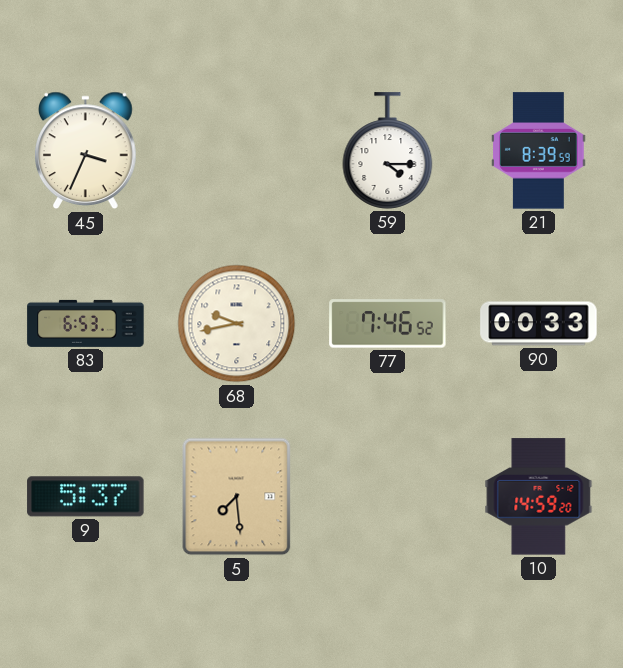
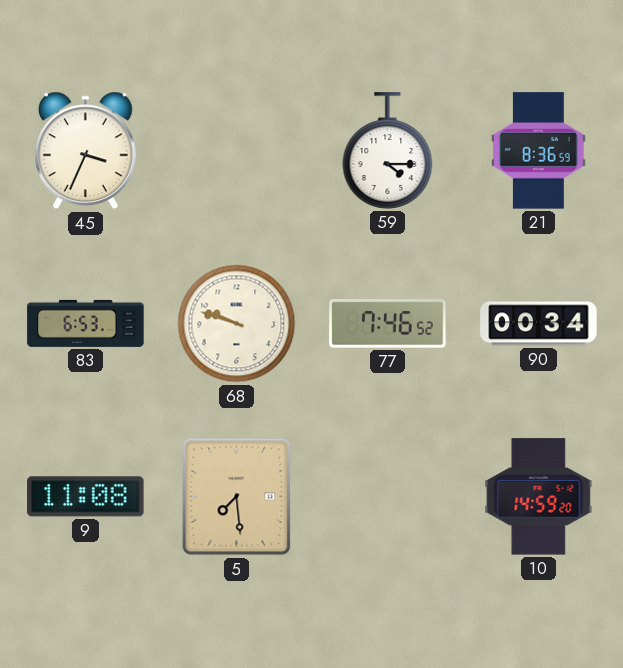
21: 8:39 -> 8:36
68: 9:43 -> 9:48
90: 00:33 -> 00:34
9: 5:37 -> 11:08
